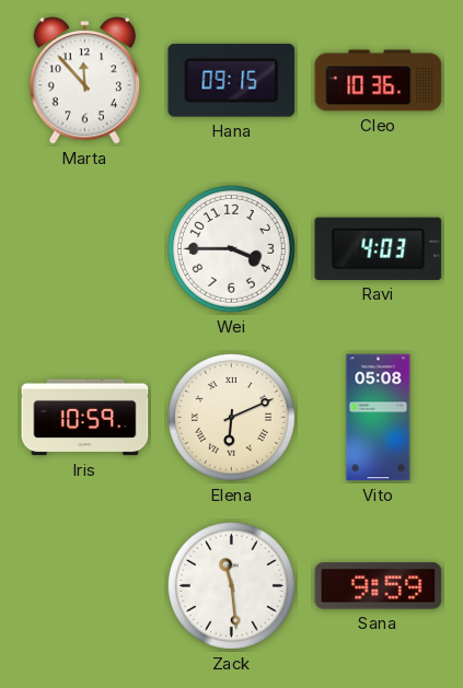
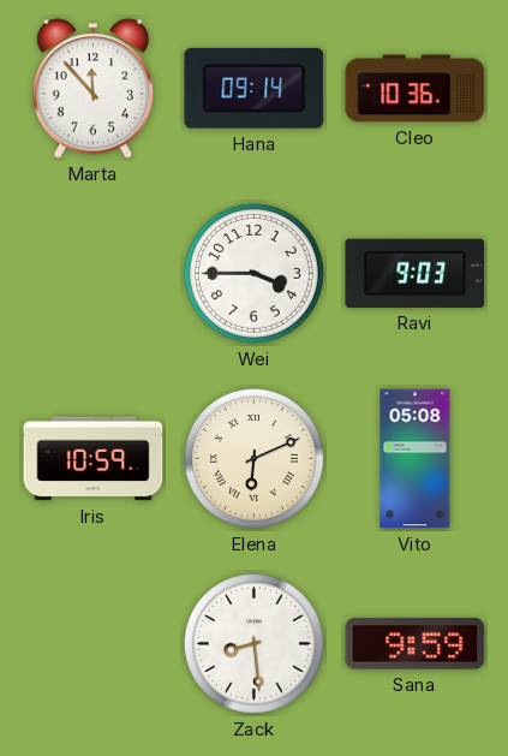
Hana: 09:15 -> 09:14
Ravi: 4:03 -> 9:03
Zack: 11:29 -> 8:29
